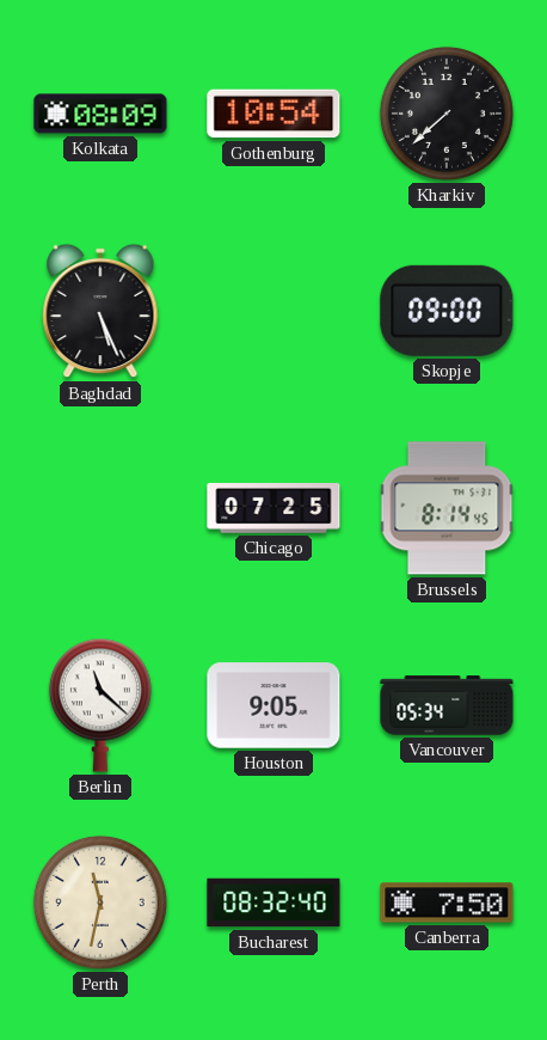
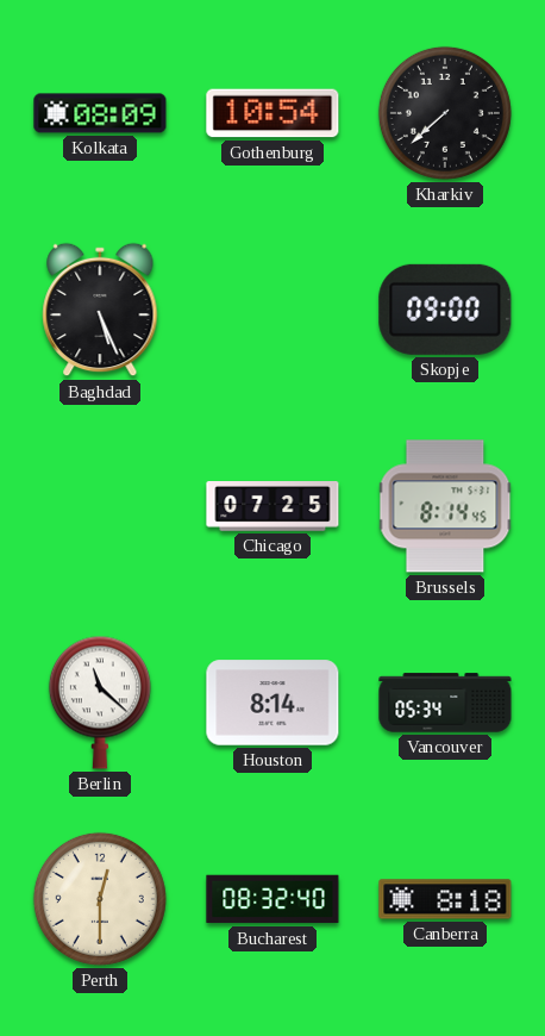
Houston: 9:05 -> 8:14
Perth: 11:32 -> 12:30
Canberra: 7:50 -> 8:18
